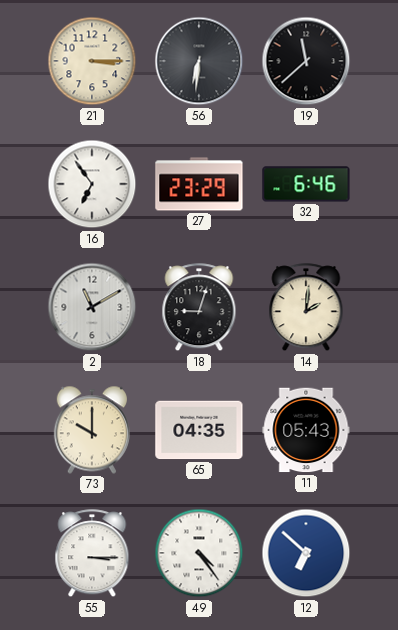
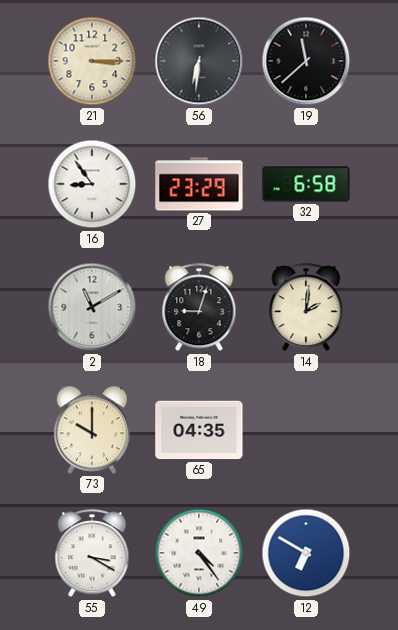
16: 6:54 -> 8:54
32: 6:46 -> 6:58
11: 05:43 -> none
55: 3:15 -> 3:20
12: 6:52 -> 6:50
